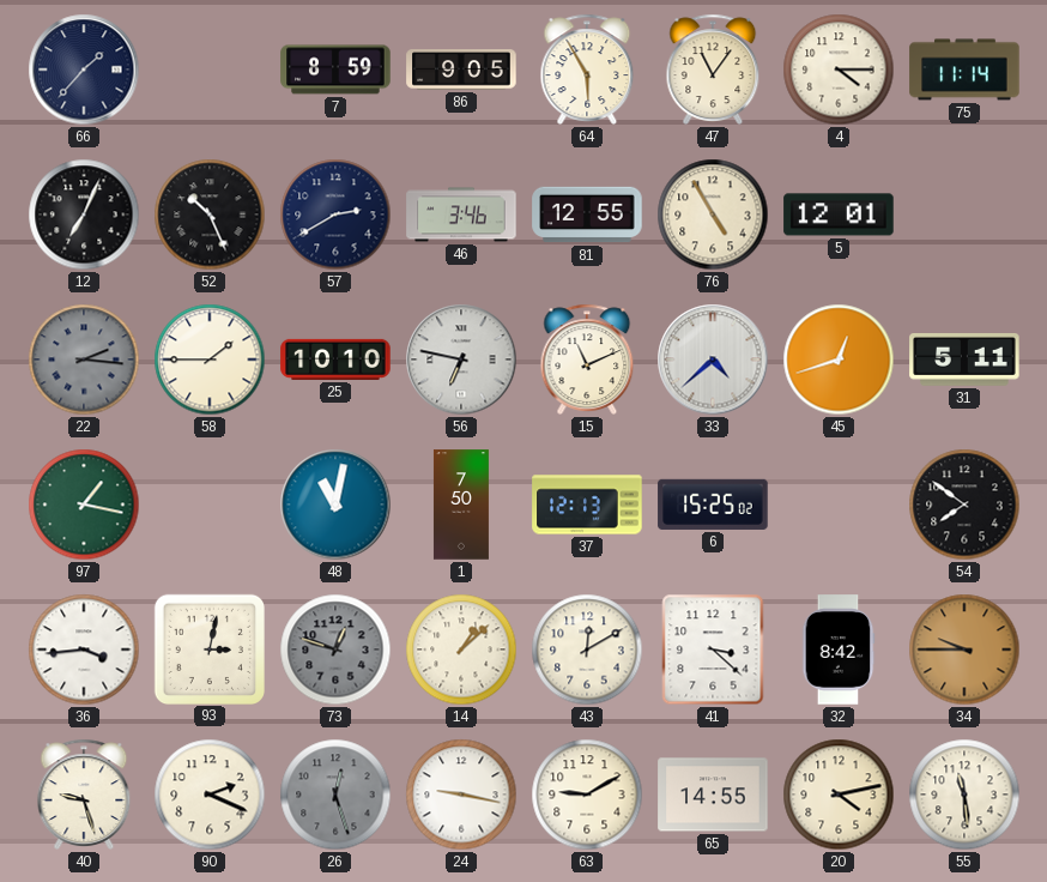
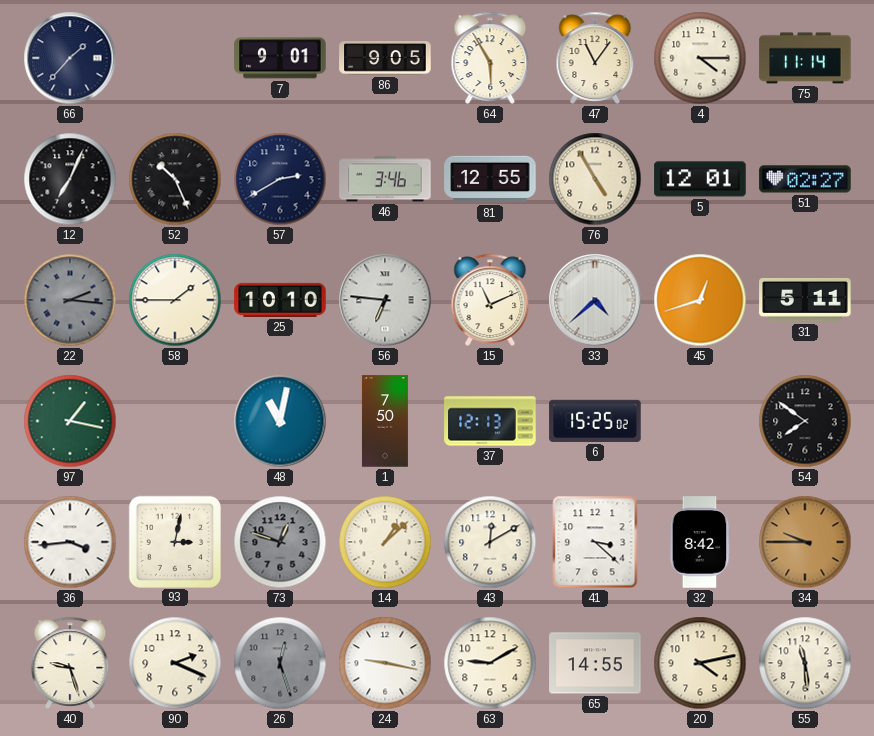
7: 8:59 -> 9:01
51: none -> 02:27
56: 6:47 -> 6:46
